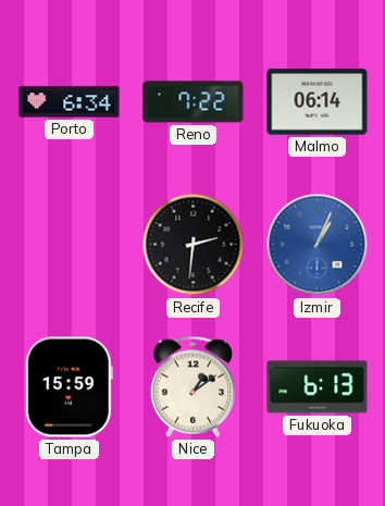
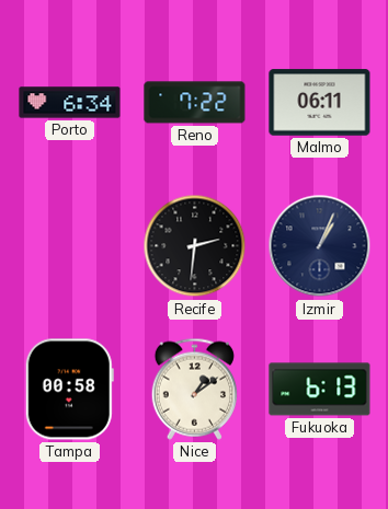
Malmo: 06:14 -> 06:11
Izmir dial: blue -> navy
Tampa: 15:59 -> 00:58
